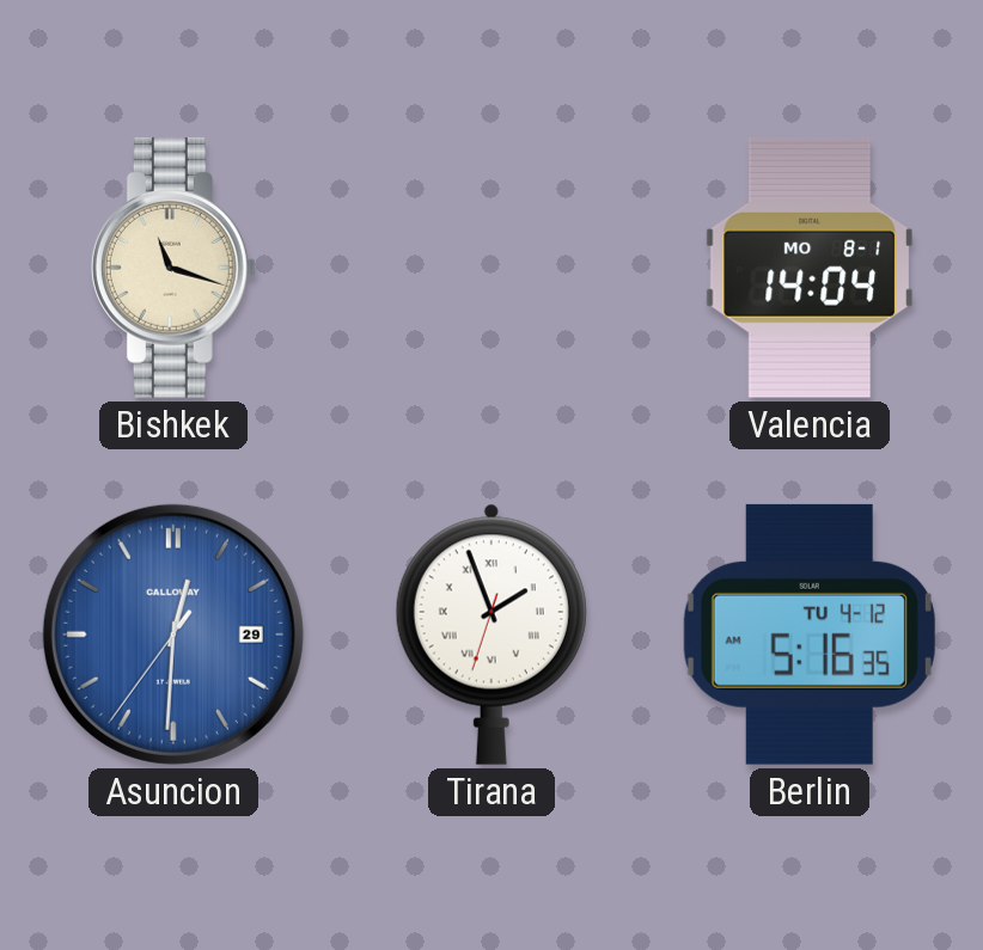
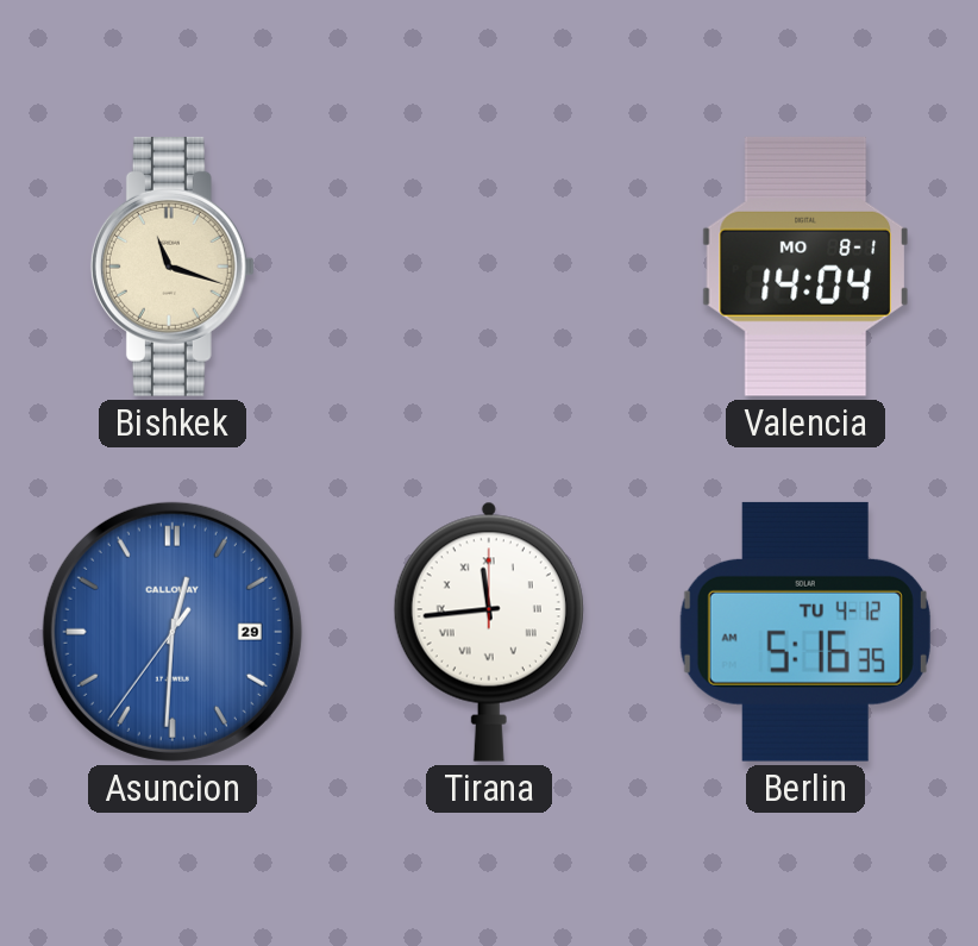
Tirana: 1:56 -> 11:44
